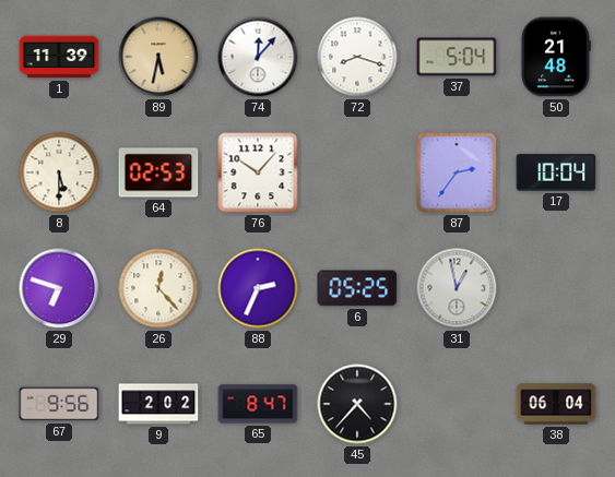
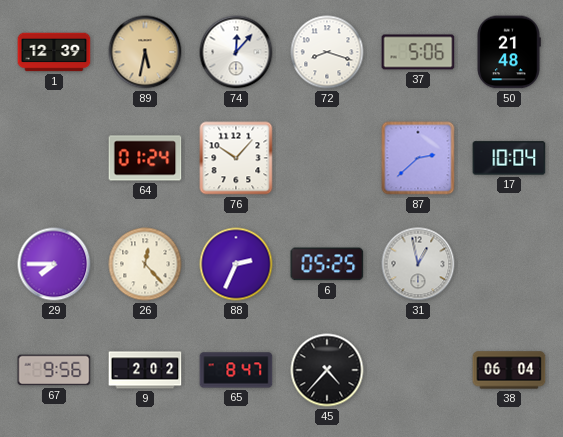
1: 11:39 -> 12:39
37: 5:04 -> 5:06
8: 5:30 -> none
64: 02:53 -> 01:24
87: 2:36 -> 2:38
29: 6:48 -> 7:45
